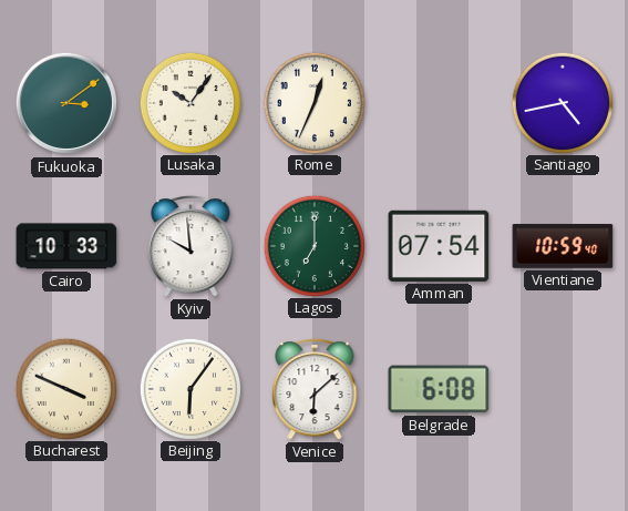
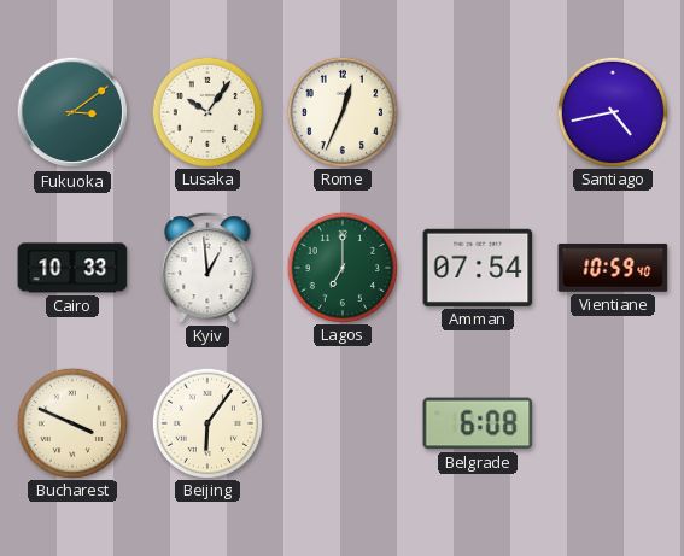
Kyiv: 9:59 -> 12:59
Venice: 6:08 -> none
